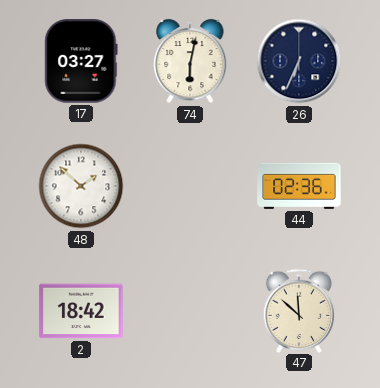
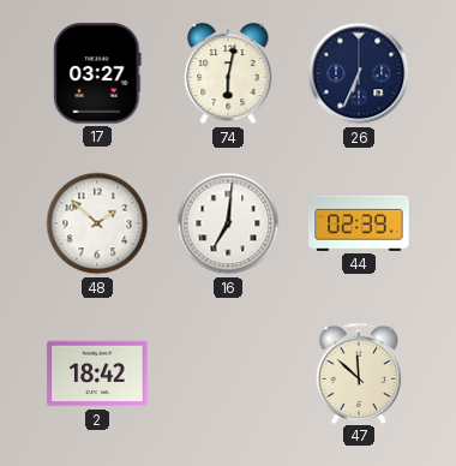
16: none -> 7:01
44: 02:36 -> 02:39
